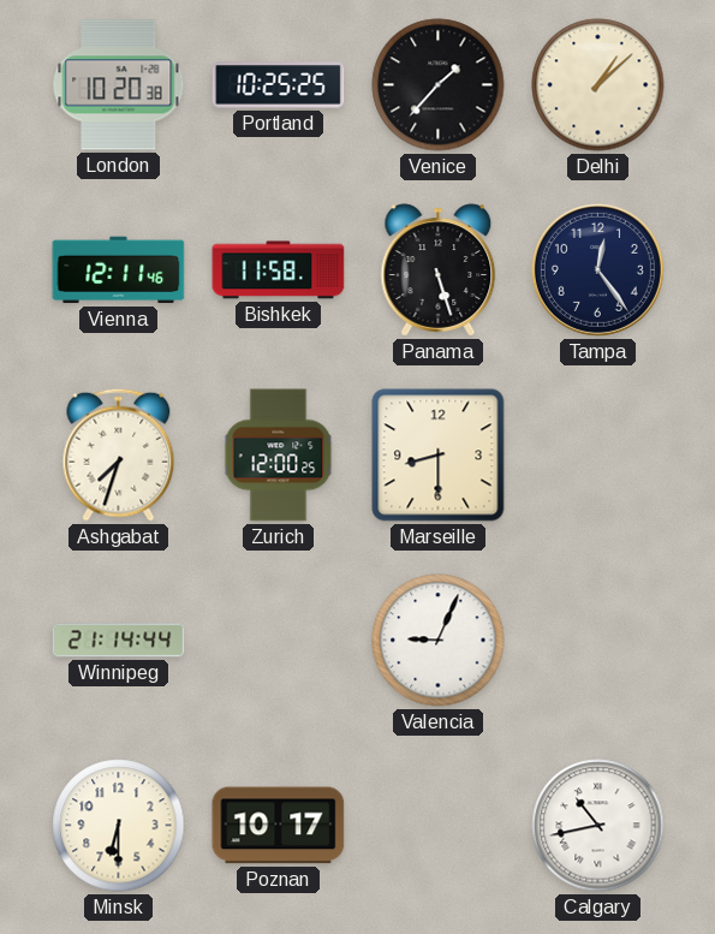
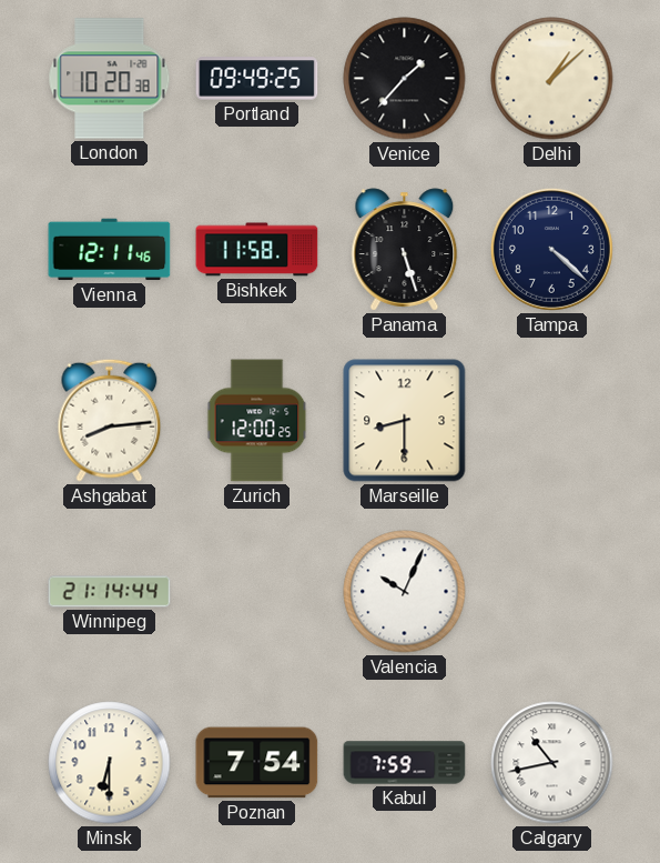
Portland: 10:25 -> 09:49
Tampa: 12:24 -> 4:22
Ashgabat: 7:33 -> 8:14
Valencia: 9:04 -> 10:04
Poznan: 10:17 -> 7:54
Kabul: none -> 7:59
